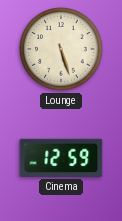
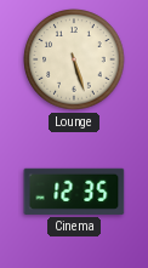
Cinema: 12:59 -> 12:35
